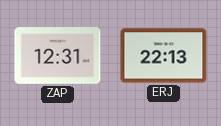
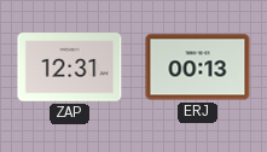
ERJ: 22:13 -> 00:13
